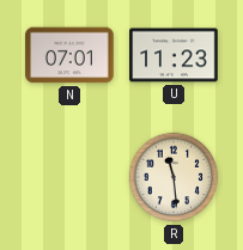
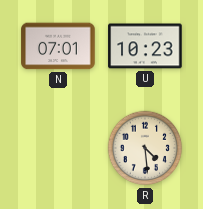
U: 11:23 -> 10:23
R: 11:29 -> 4:29
